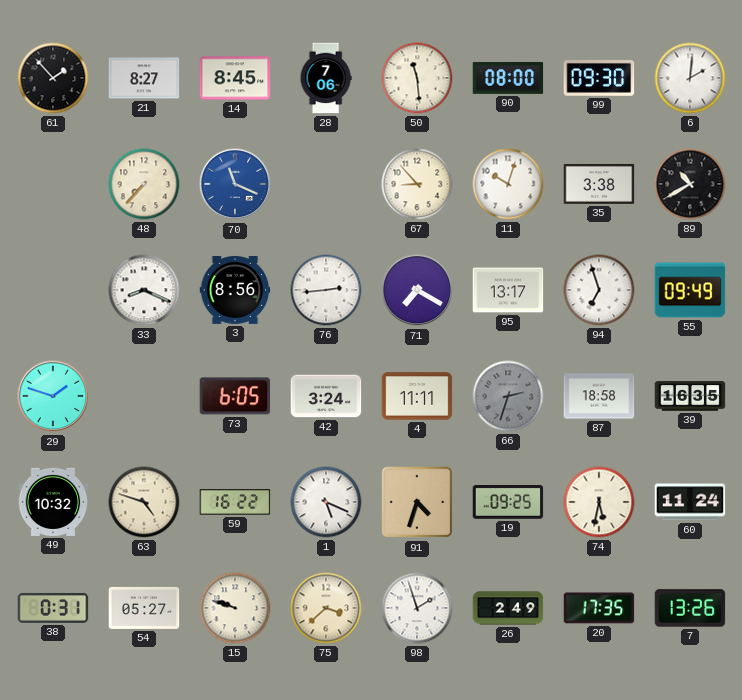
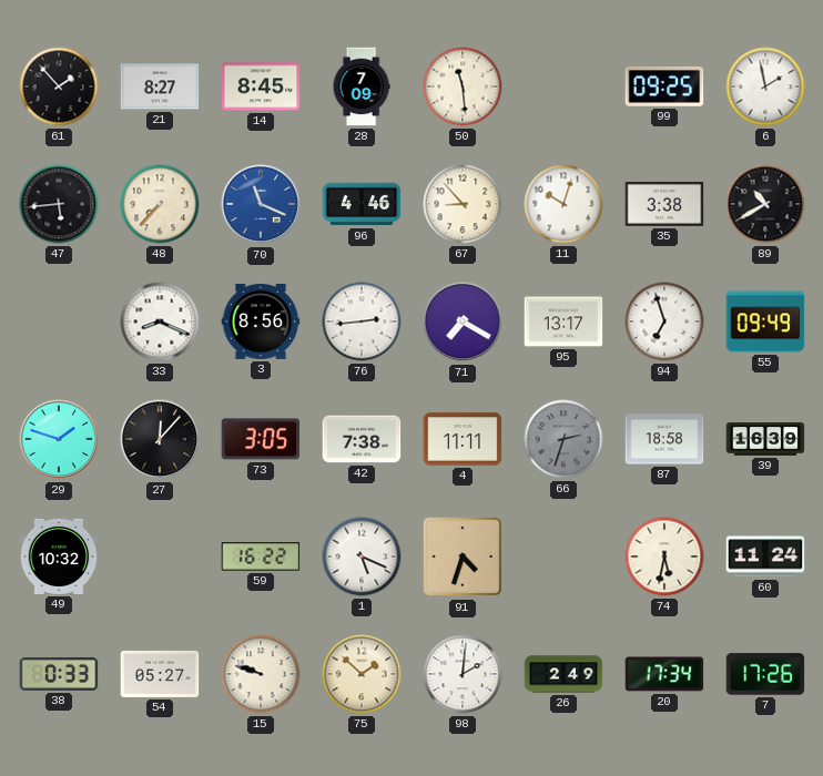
28: 7:06 -> 7:09
90: 08:00 -> none
99: 09:30 -> 09:25
6: 2:01 -> 1:58
47: none -> 5:44
96: none -> 4:46
27: none -> 12:07
73: 6:05 -> 3:05
42: 3:24 -> 7:38
39: 16:35 -> 16:39
63: 4:48 -> none
19: 09:25 -> none
38: 0:31 -> 0:33
75: 3:38 -> 1:52
98: 1:57 -> 2:01
20: 17:35 -> 17:34
7: 13:26 -> 17:26
